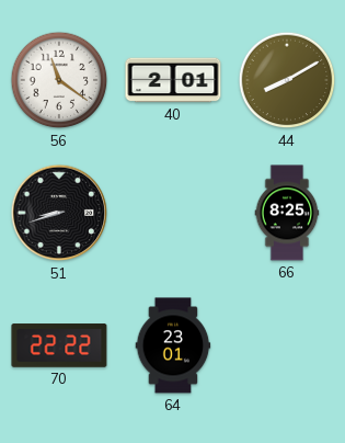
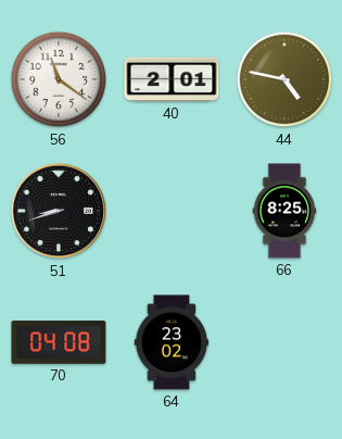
44: 8:10 -> 4:47
70: 22:22 -> 04:08
64: 23:01 -> 23:02
